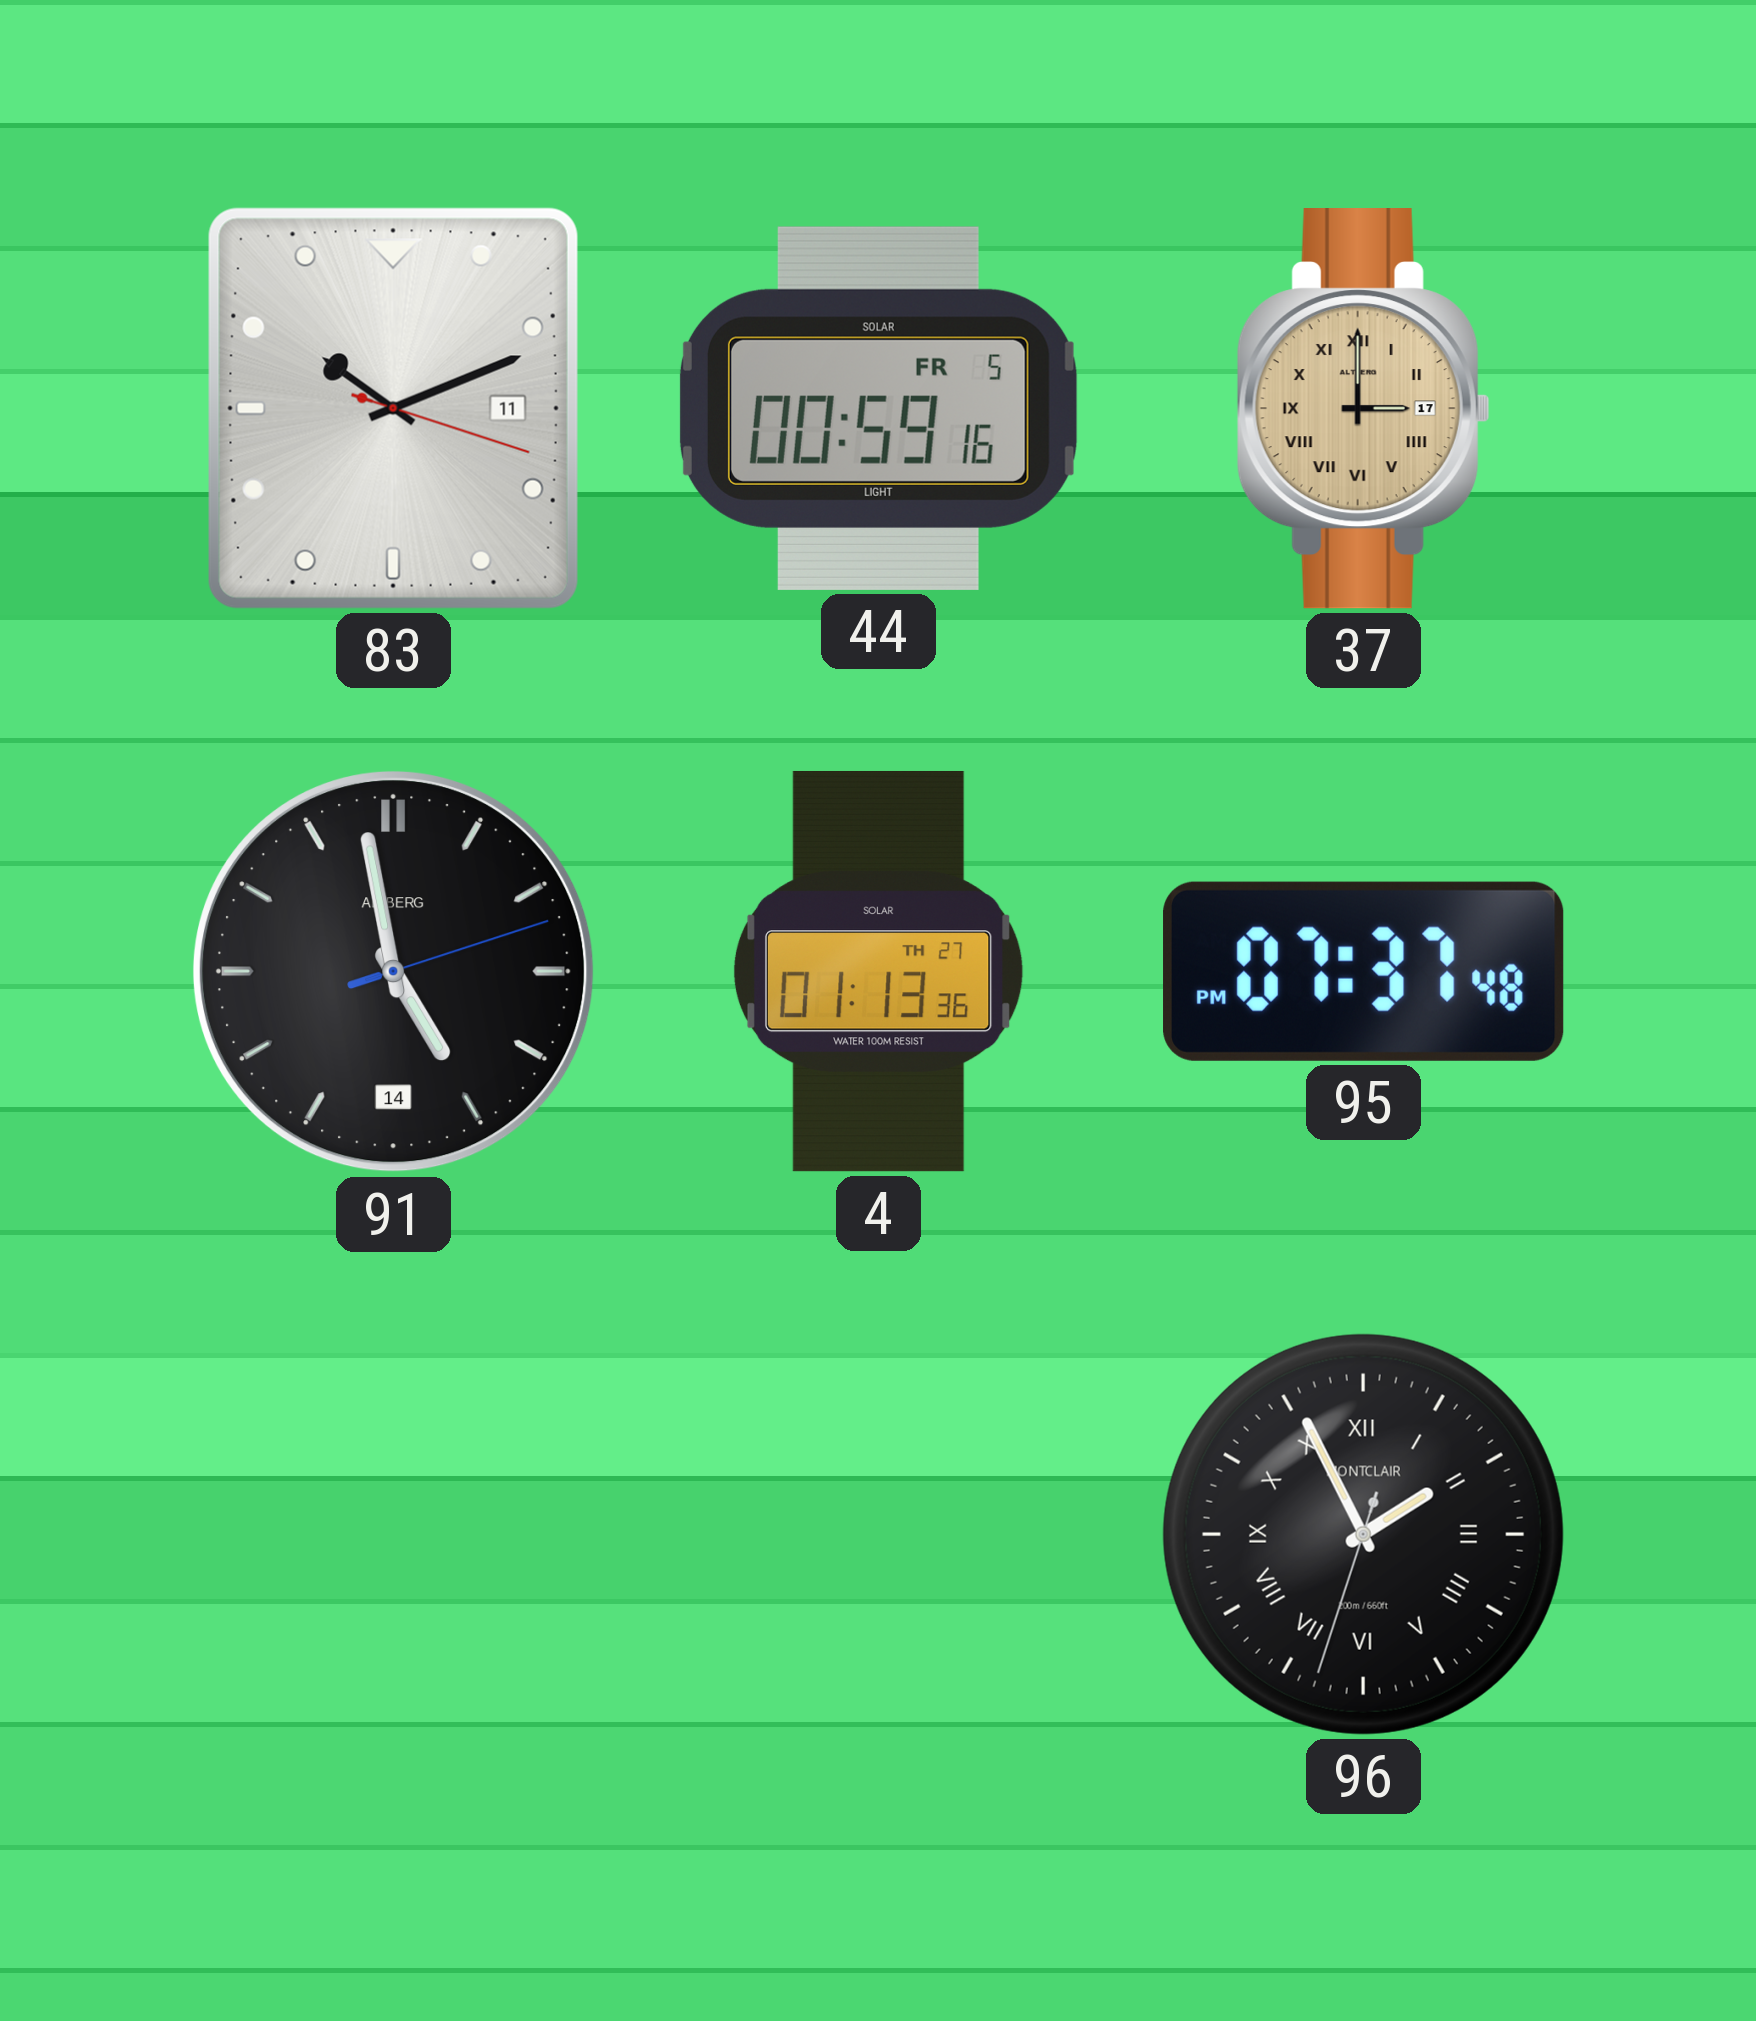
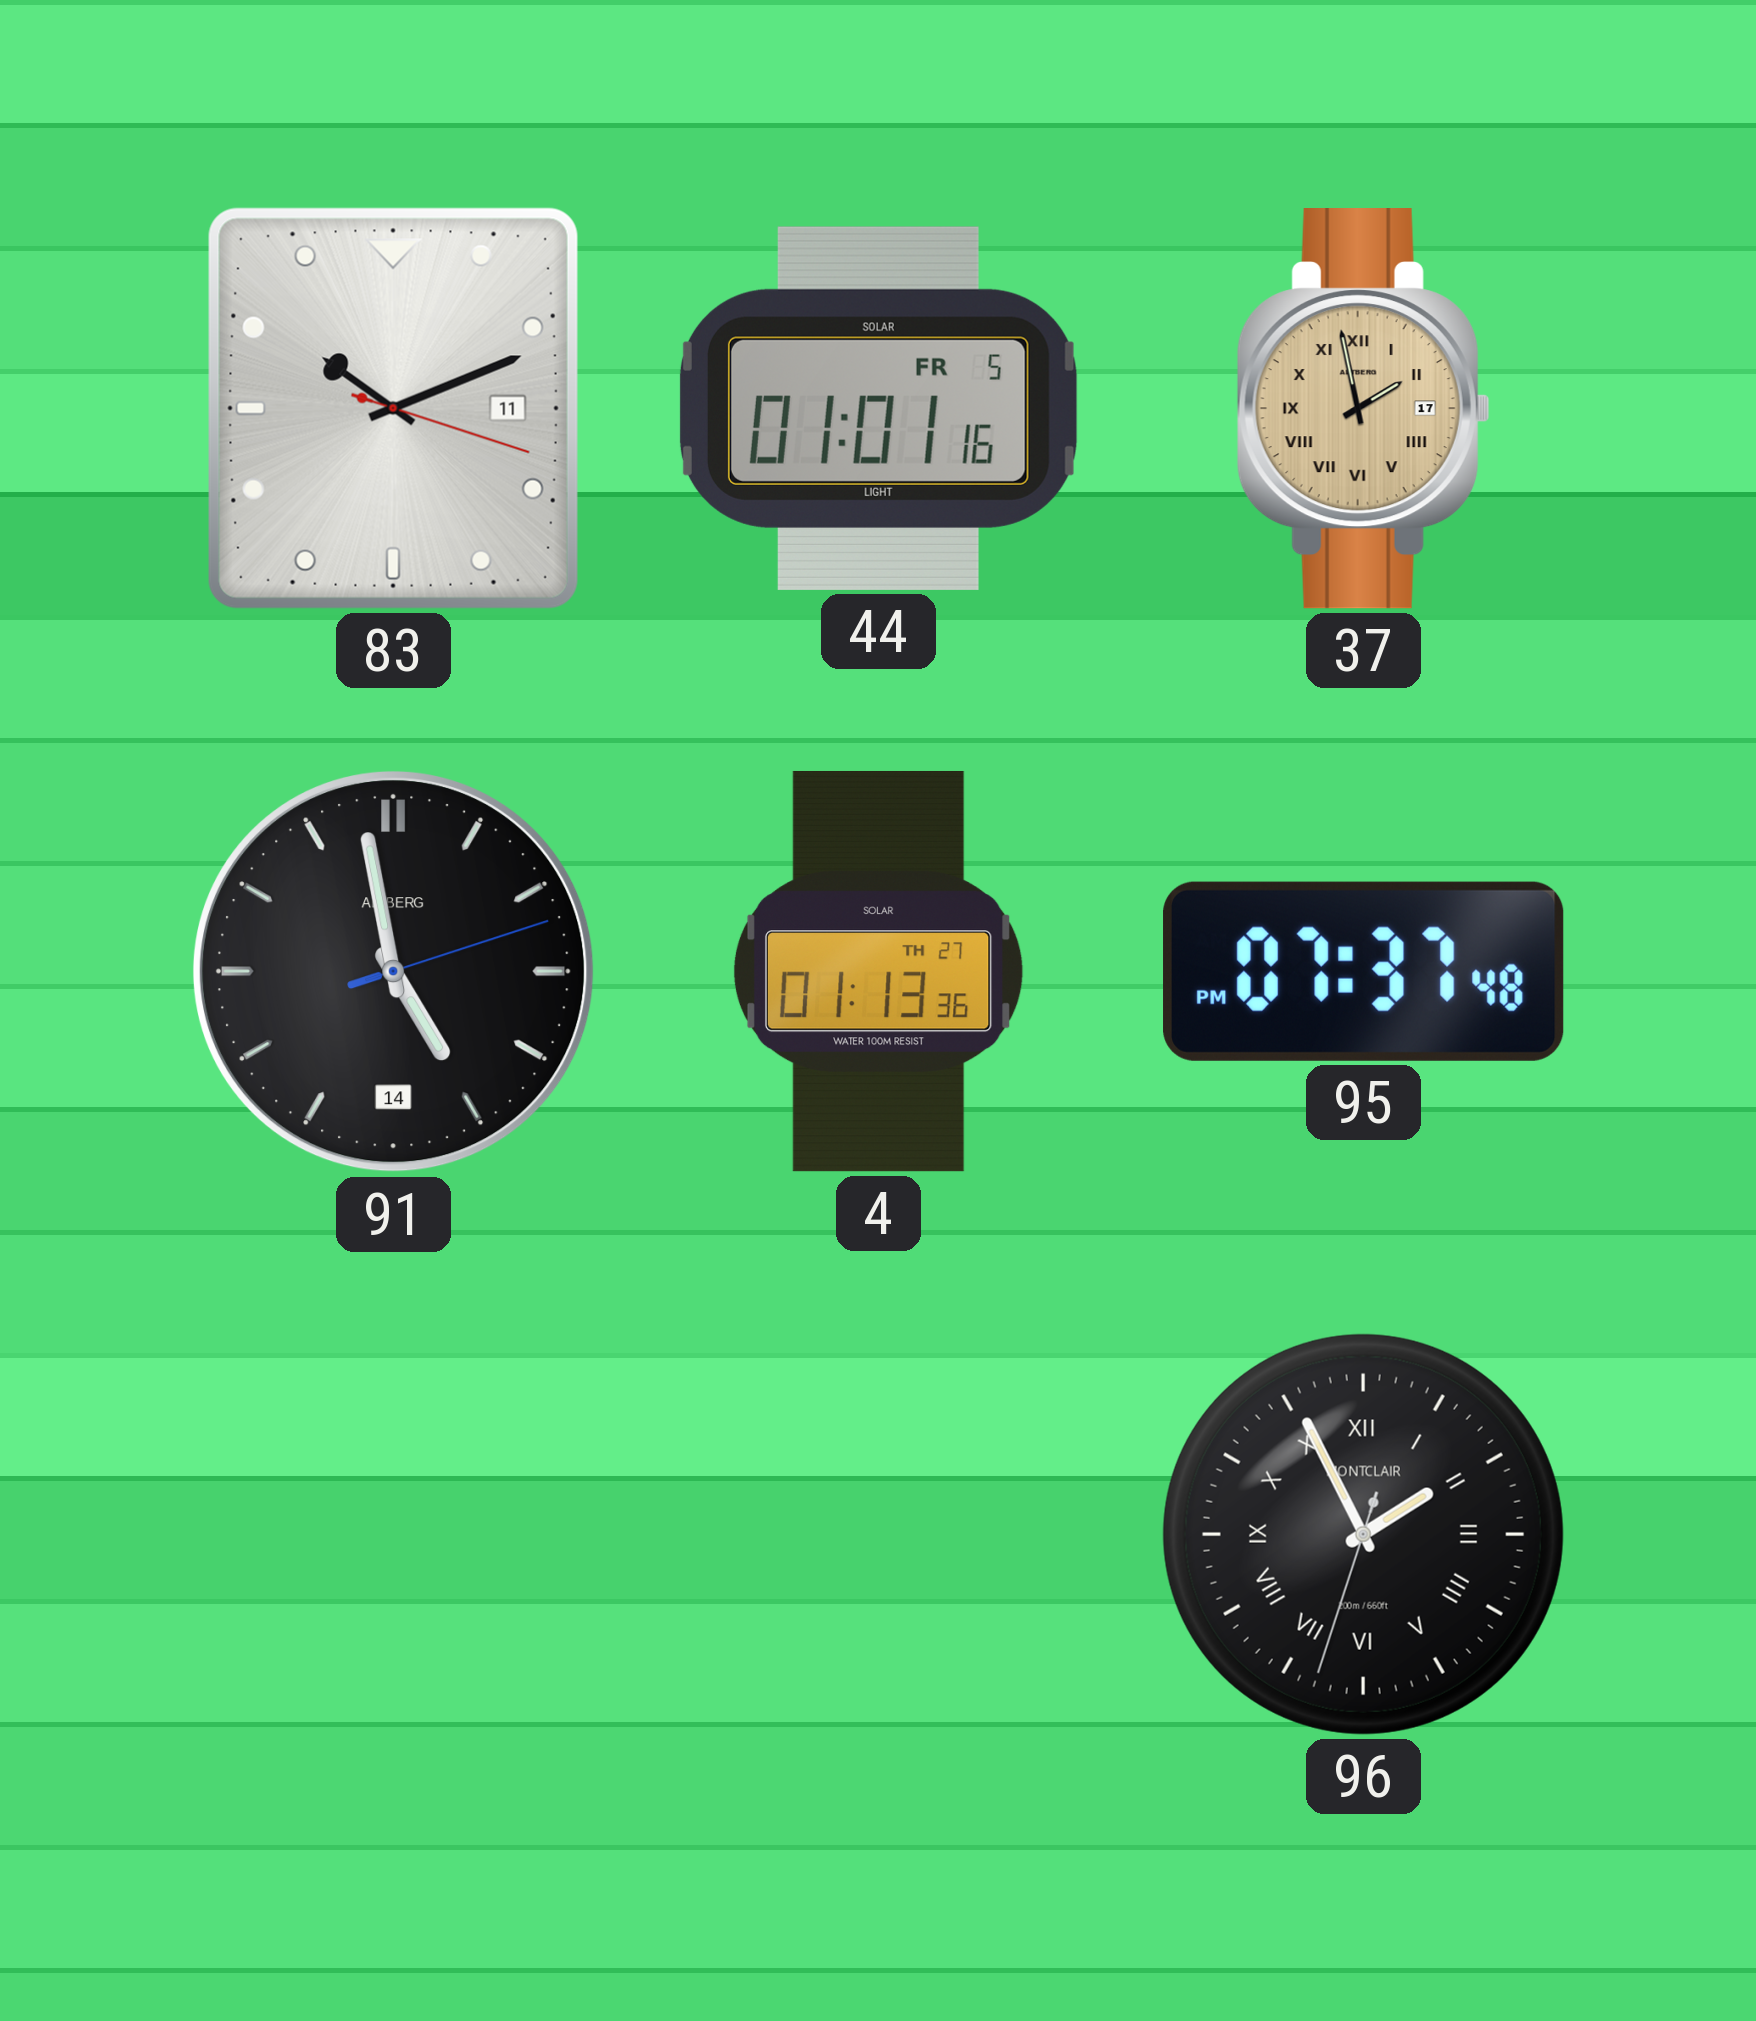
44: 00:59 -> 01:01
37: 3:00 -> 1:58
